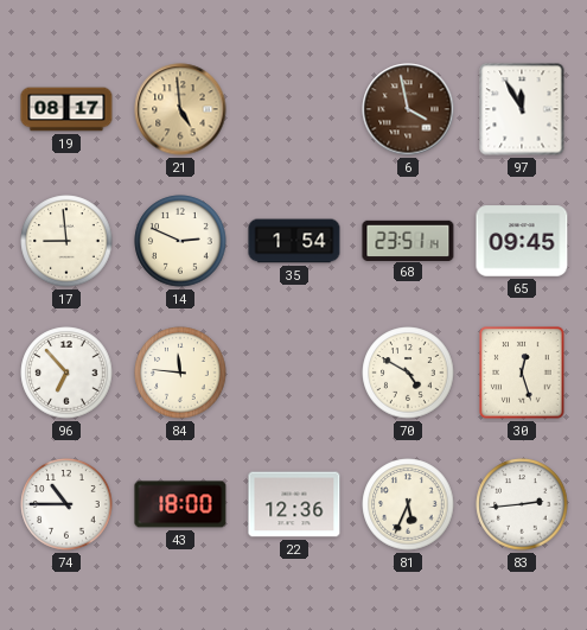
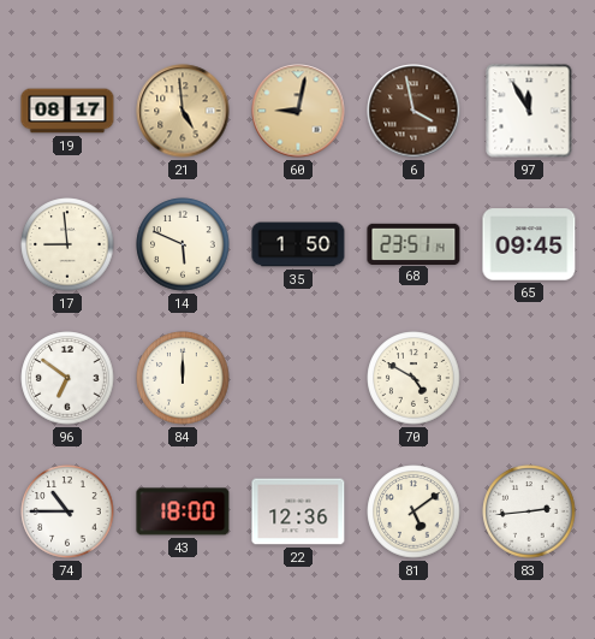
60: none -> 9:02
14: 2:49 -> 5:49
35: 1:54 -> 1:50
96: 6:53 -> 6:51
84: 11:46 -> 12:00
30: 12:27 -> none
81: 5:34 -> 5:09
